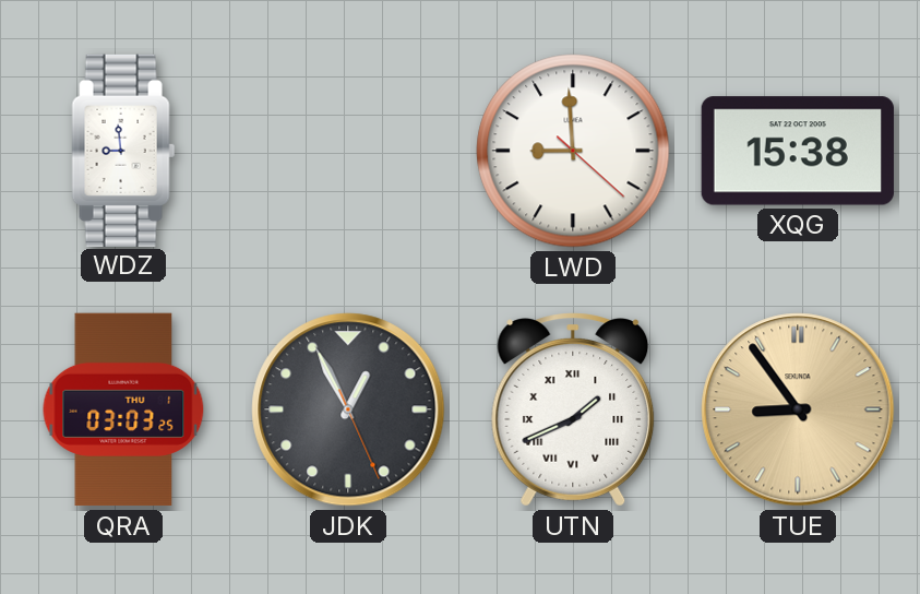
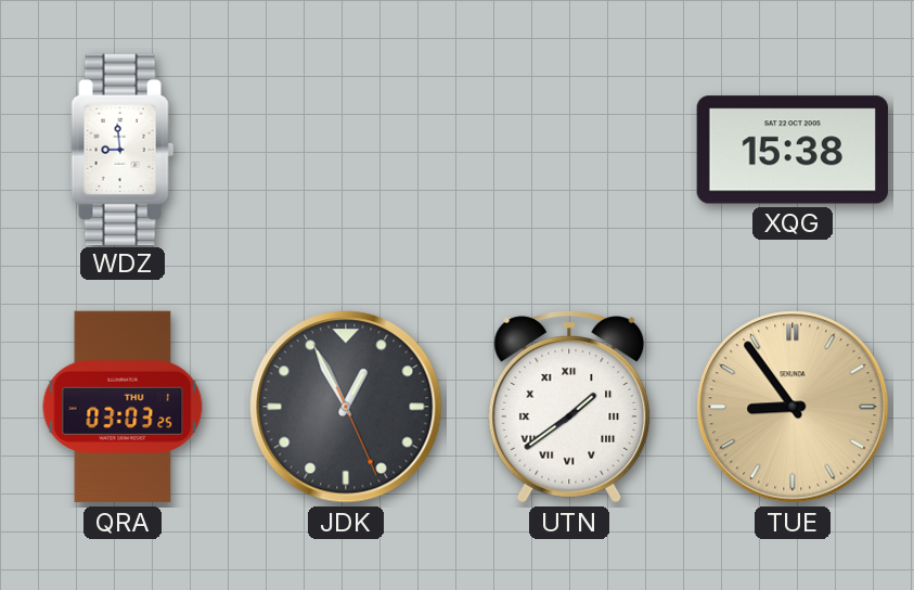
LWD: 8:59 -> none
UTN: 1:41 -> 1:39
